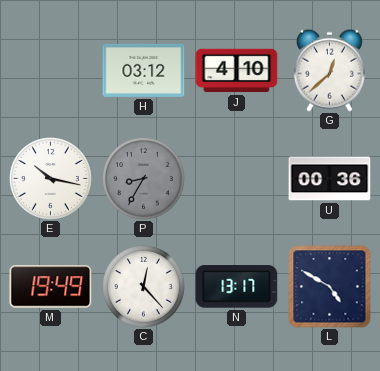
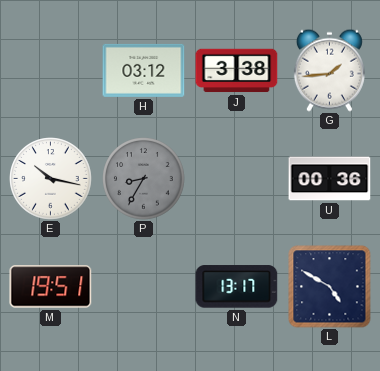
J: 4:10 -> 3:38
G: 12:38 -> 1:44
M: 19:49 -> 19:51
C: 12:23 -> none
